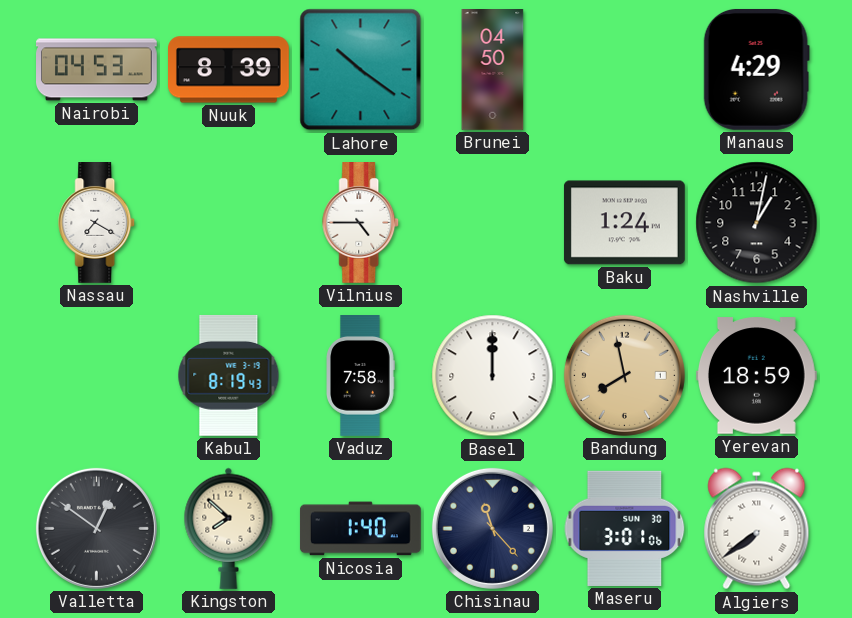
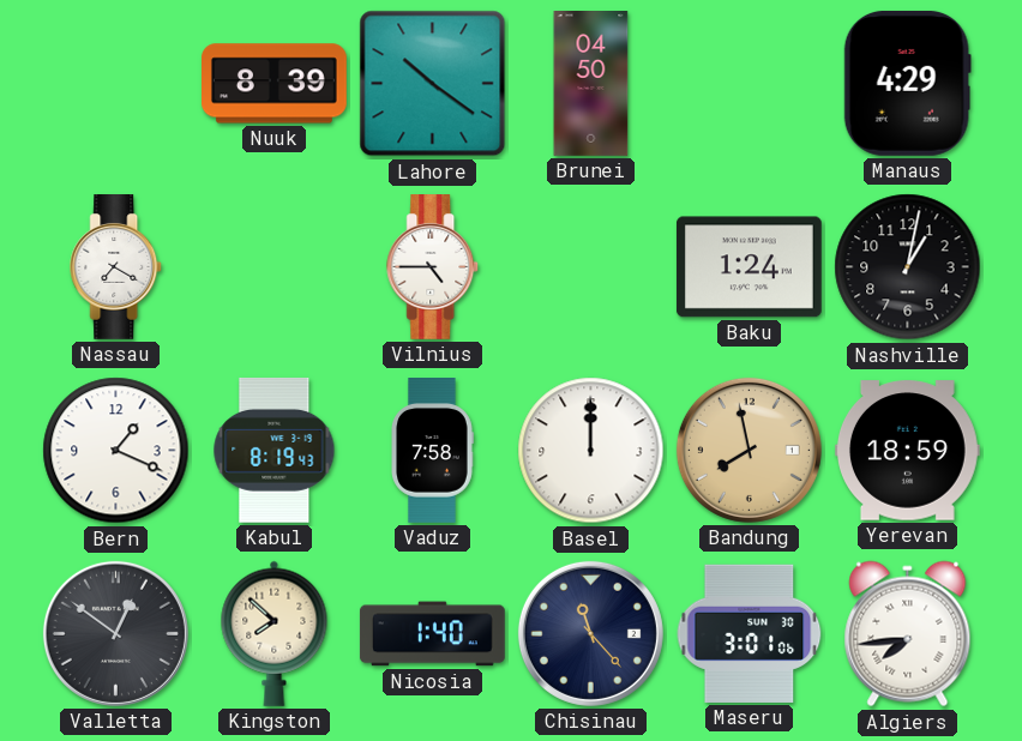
Nairobi: 04:53 -> none
Bern: none -> 1:19
Algiers: 7:39 -> 7:44
